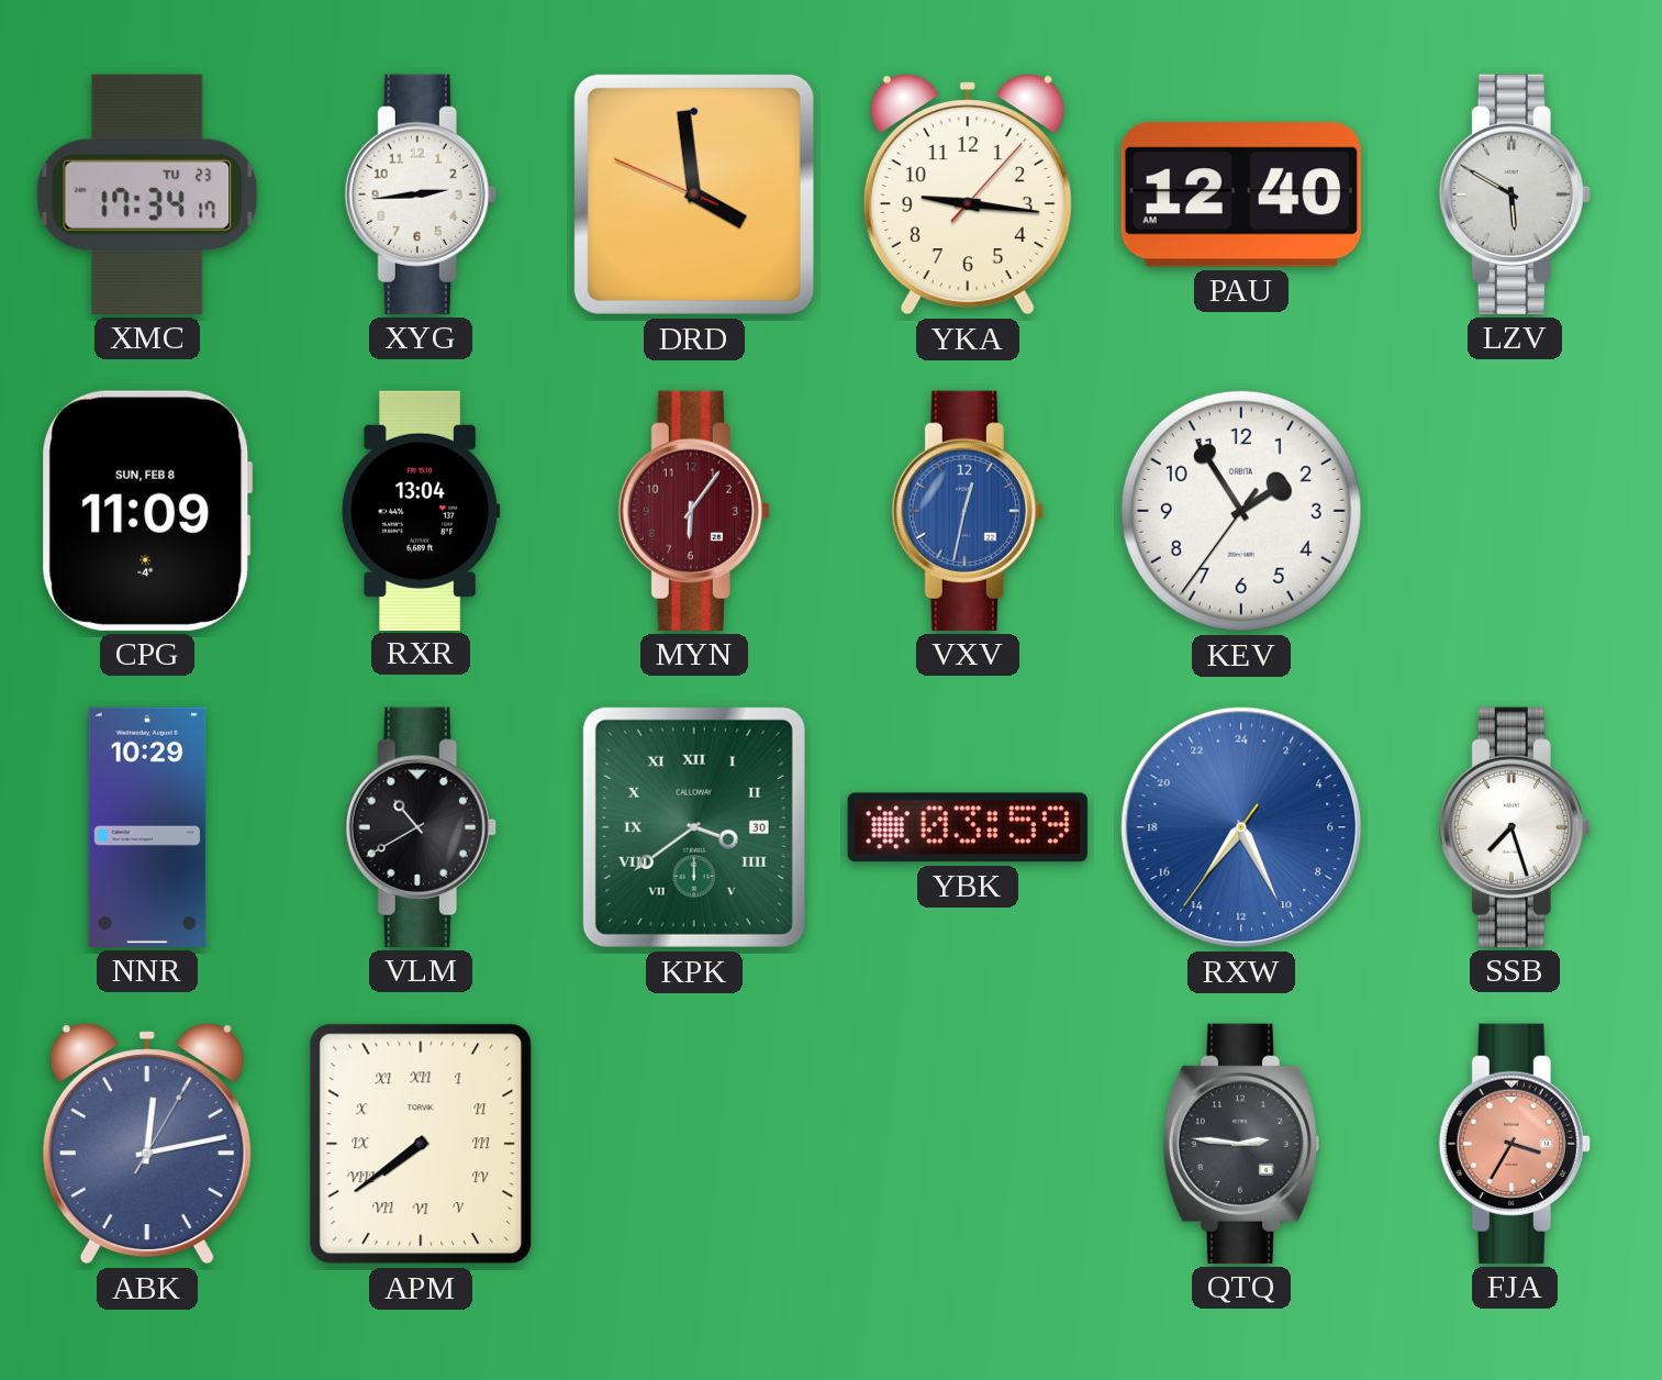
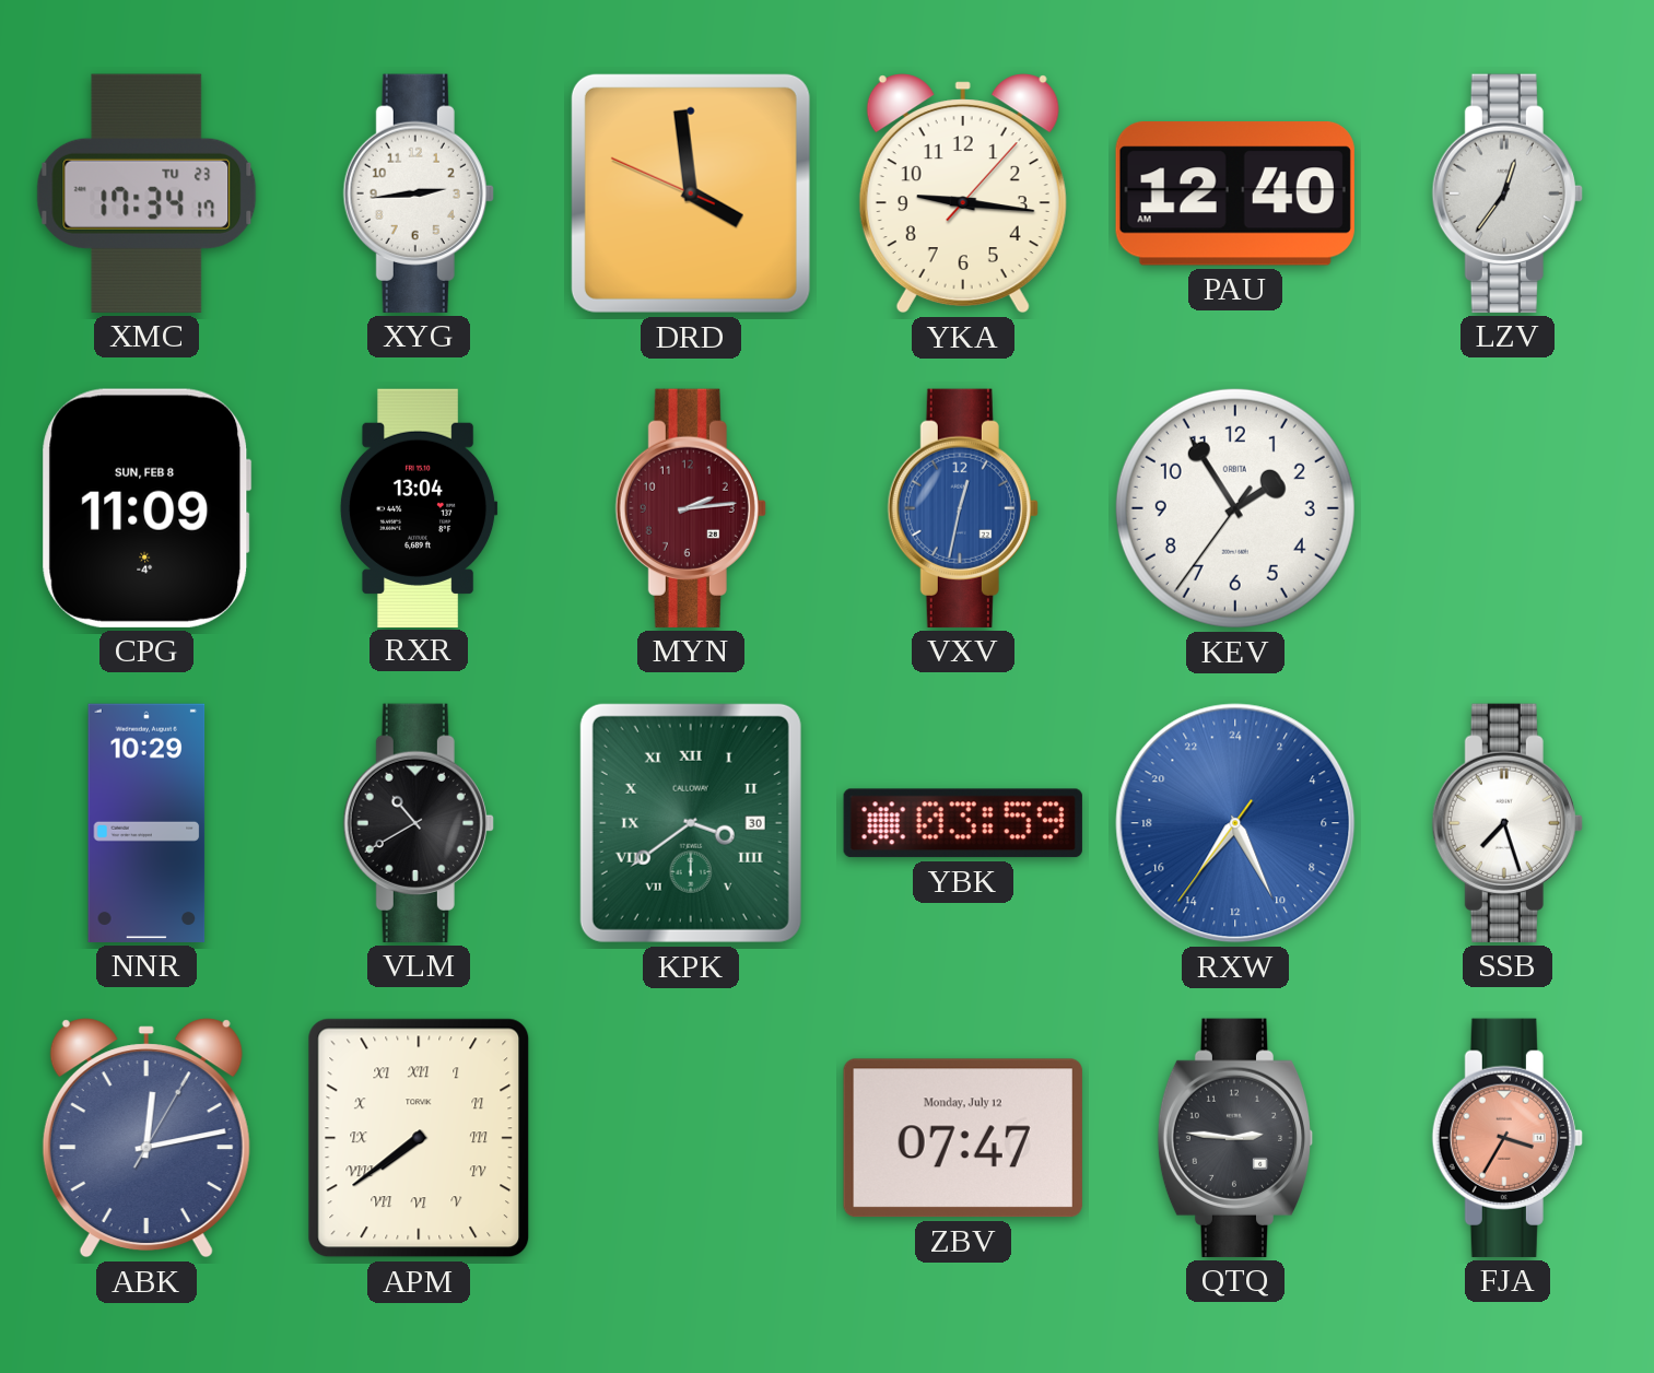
LZV: 5:50 -> 12:36
MYN: 6:06 -> 2:14
ZBV: none -> 07:47
